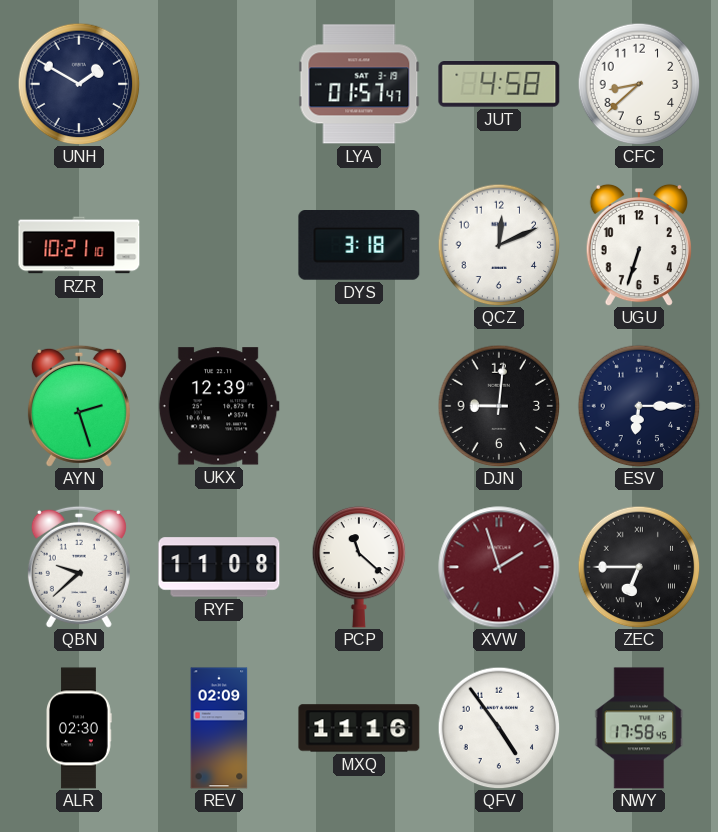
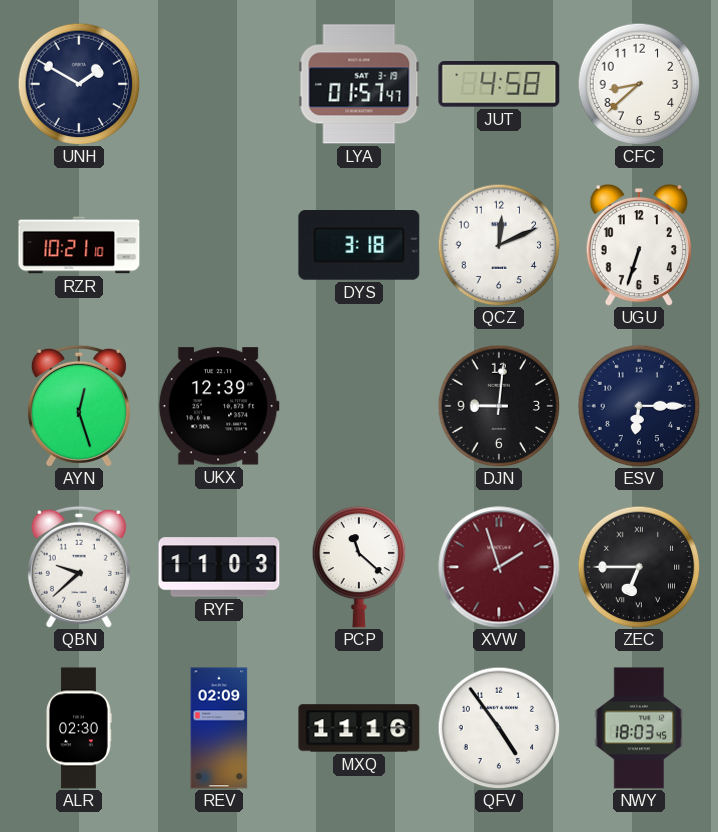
AYN: 2:27 -> 12:27
RYF: 11:08 -> 11:03
NWY: 17:58 -> 18:03
